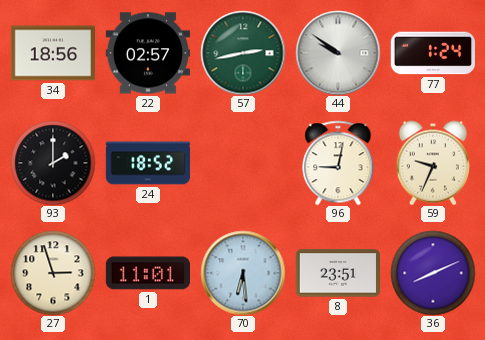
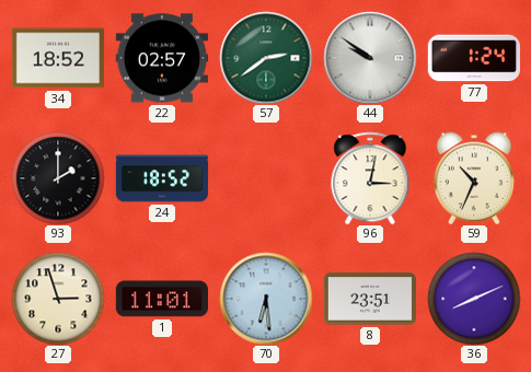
34: 18:56 -> 18:52
57: 2:43 -> 2:39
96: 9:02 -> 3:02
59: 9:34 -> 10:34
